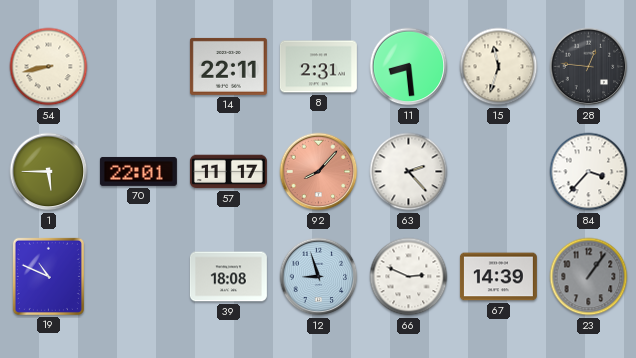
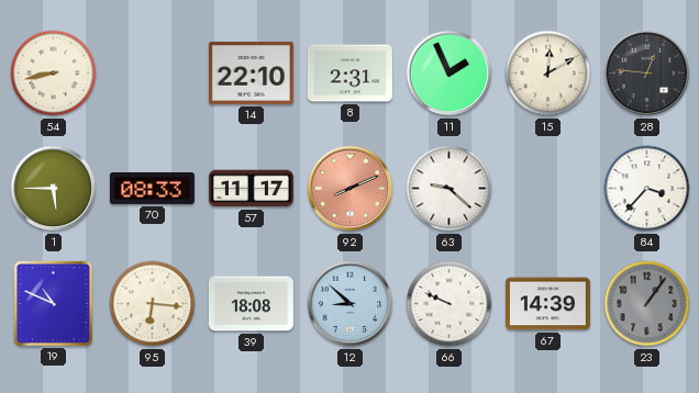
14: 22:11 -> 22:10
11: 8:29 -> 1:56
15: 11:33 -> 12:10
70: 22:01 -> 08:33
92: 8:07 -> 8:11
63: 2:23 -> 9:22
95: none -> 6:16
12: 8:57 -> 8:52
66: 2:49 -> 9:49
